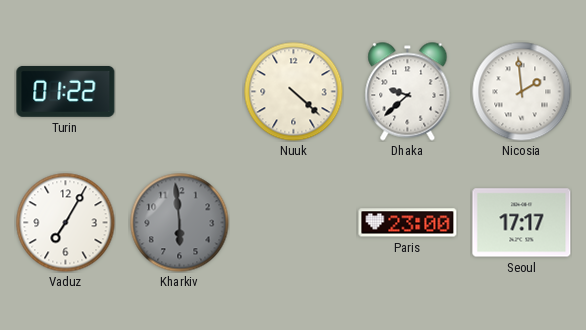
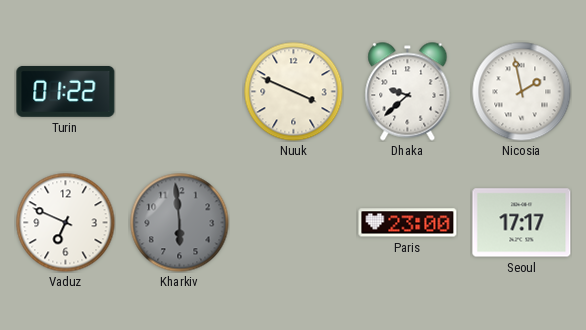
Nuuk: 4:22 -> 3:49
Nicosia: 1:59 -> 1:58
Vaduz: 7:05 -> 6:49
